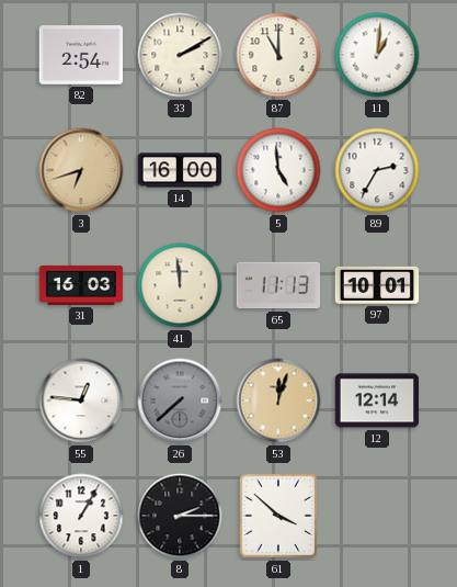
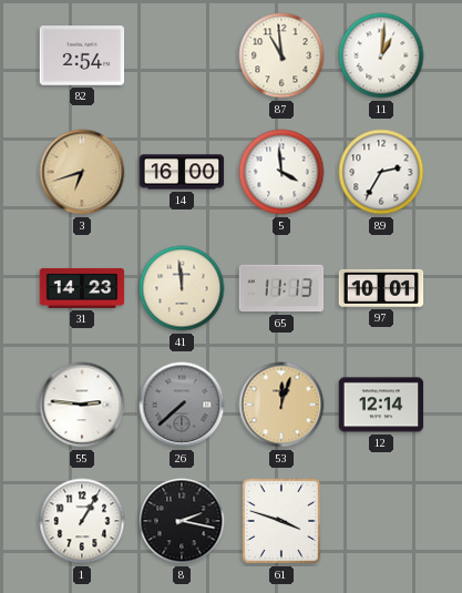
33: 2:10 -> none
87: 11:00 -> 10:59
5: 4:59 -> 3:59
31: 16:03 -> 14:23
55: 12:46 -> 2:46
8: 2:15 -> 2:17
61: 3:52 -> 3:48
